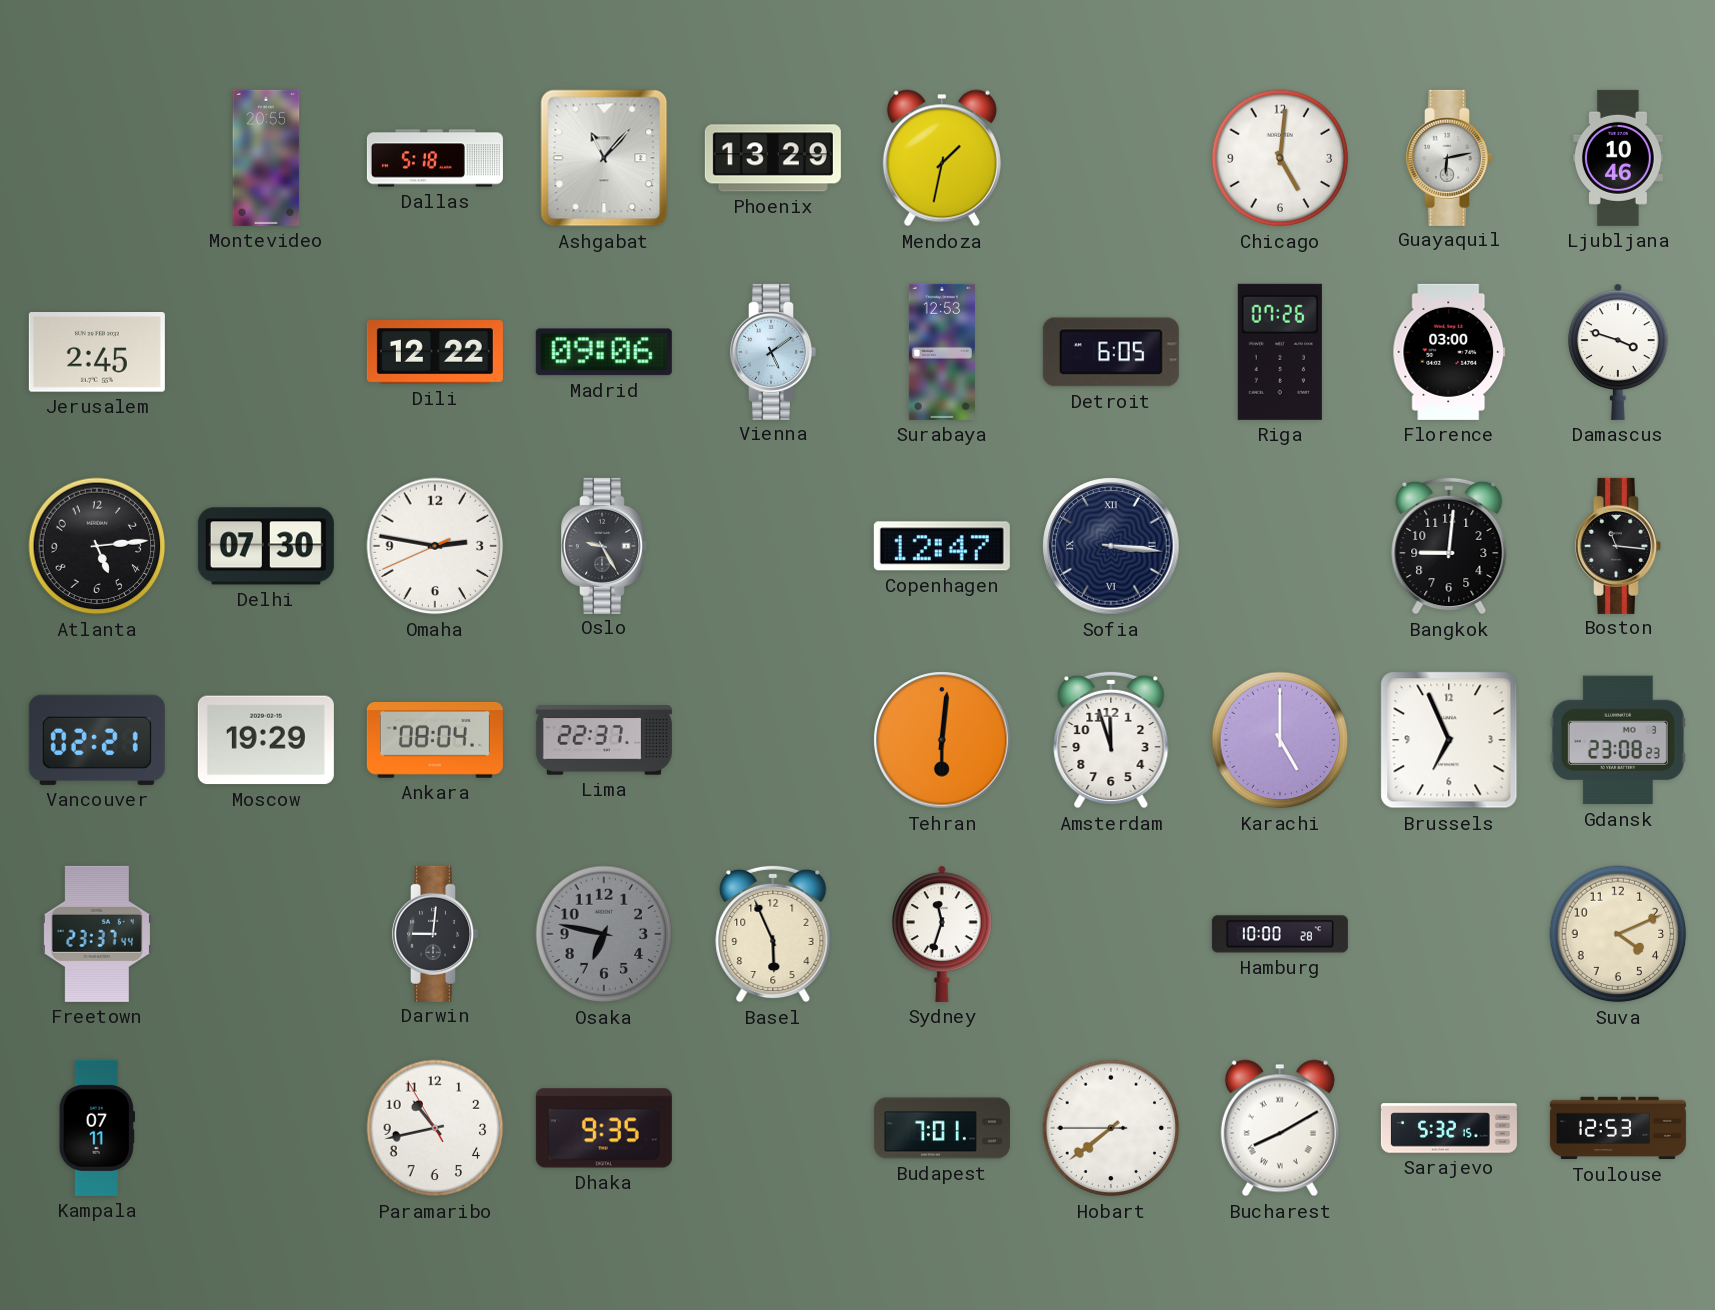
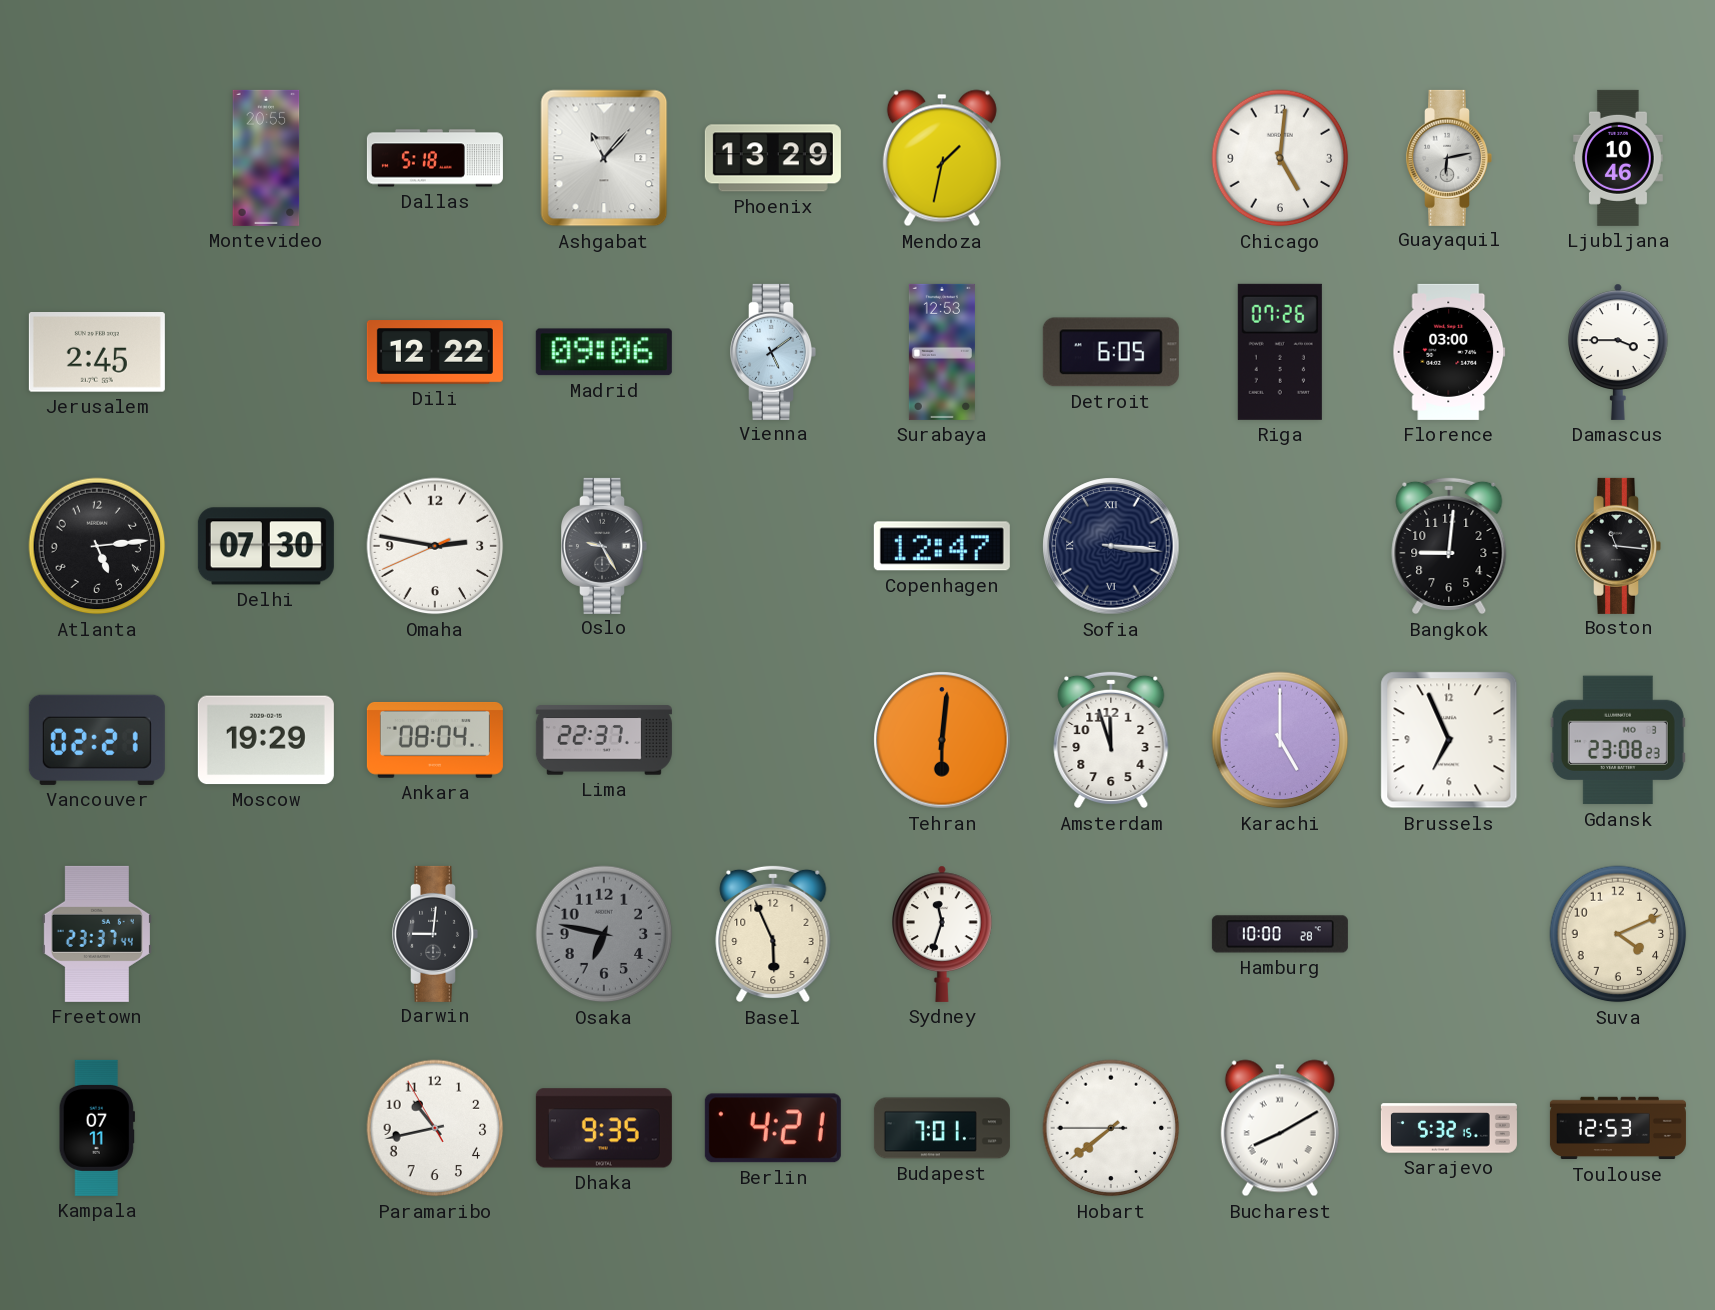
Damascus: 3:48 -> 3:45
Berlin: none -> 4:21
